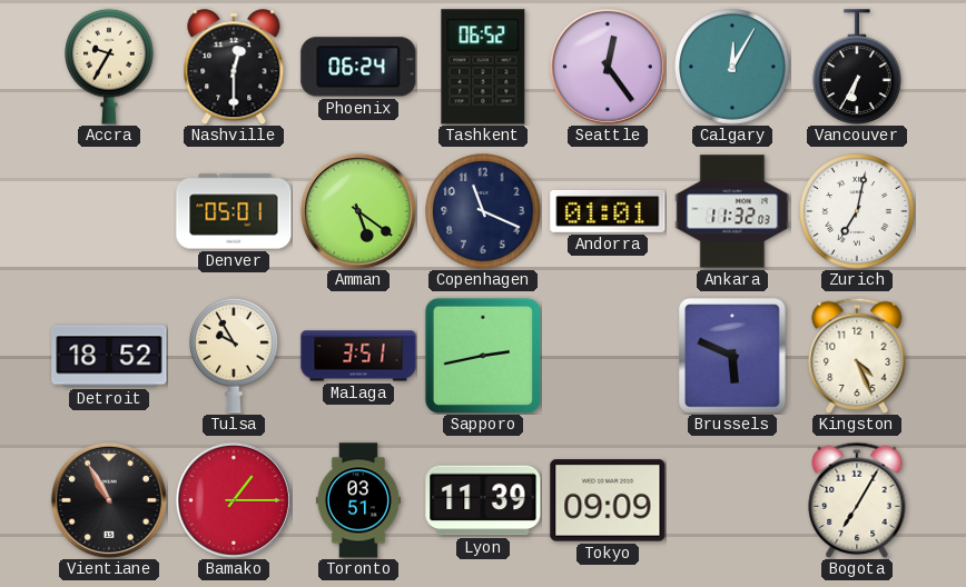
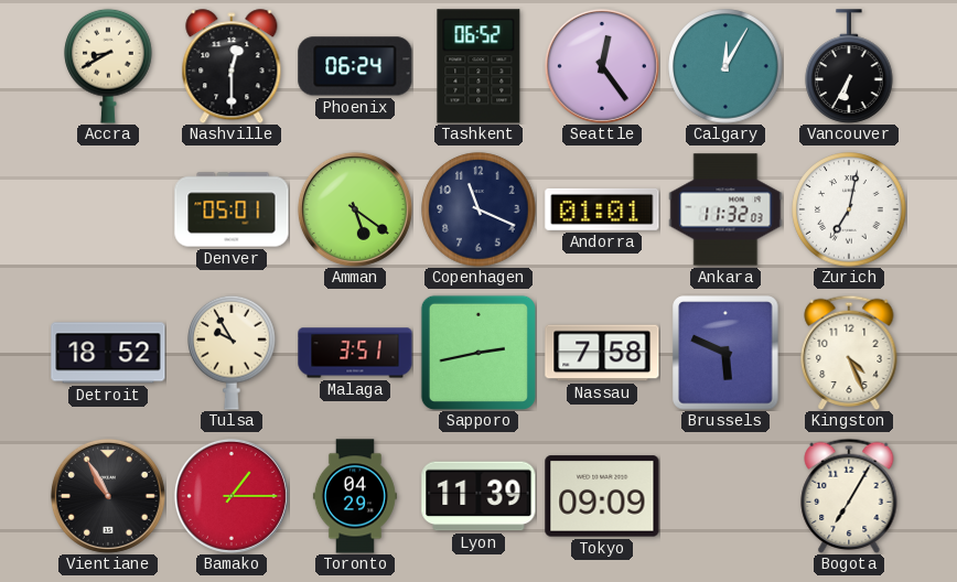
Accra: 9:35 -> 8:40
Nassau: none -> 7:58
Toronto: 03:51 -> 04:29
